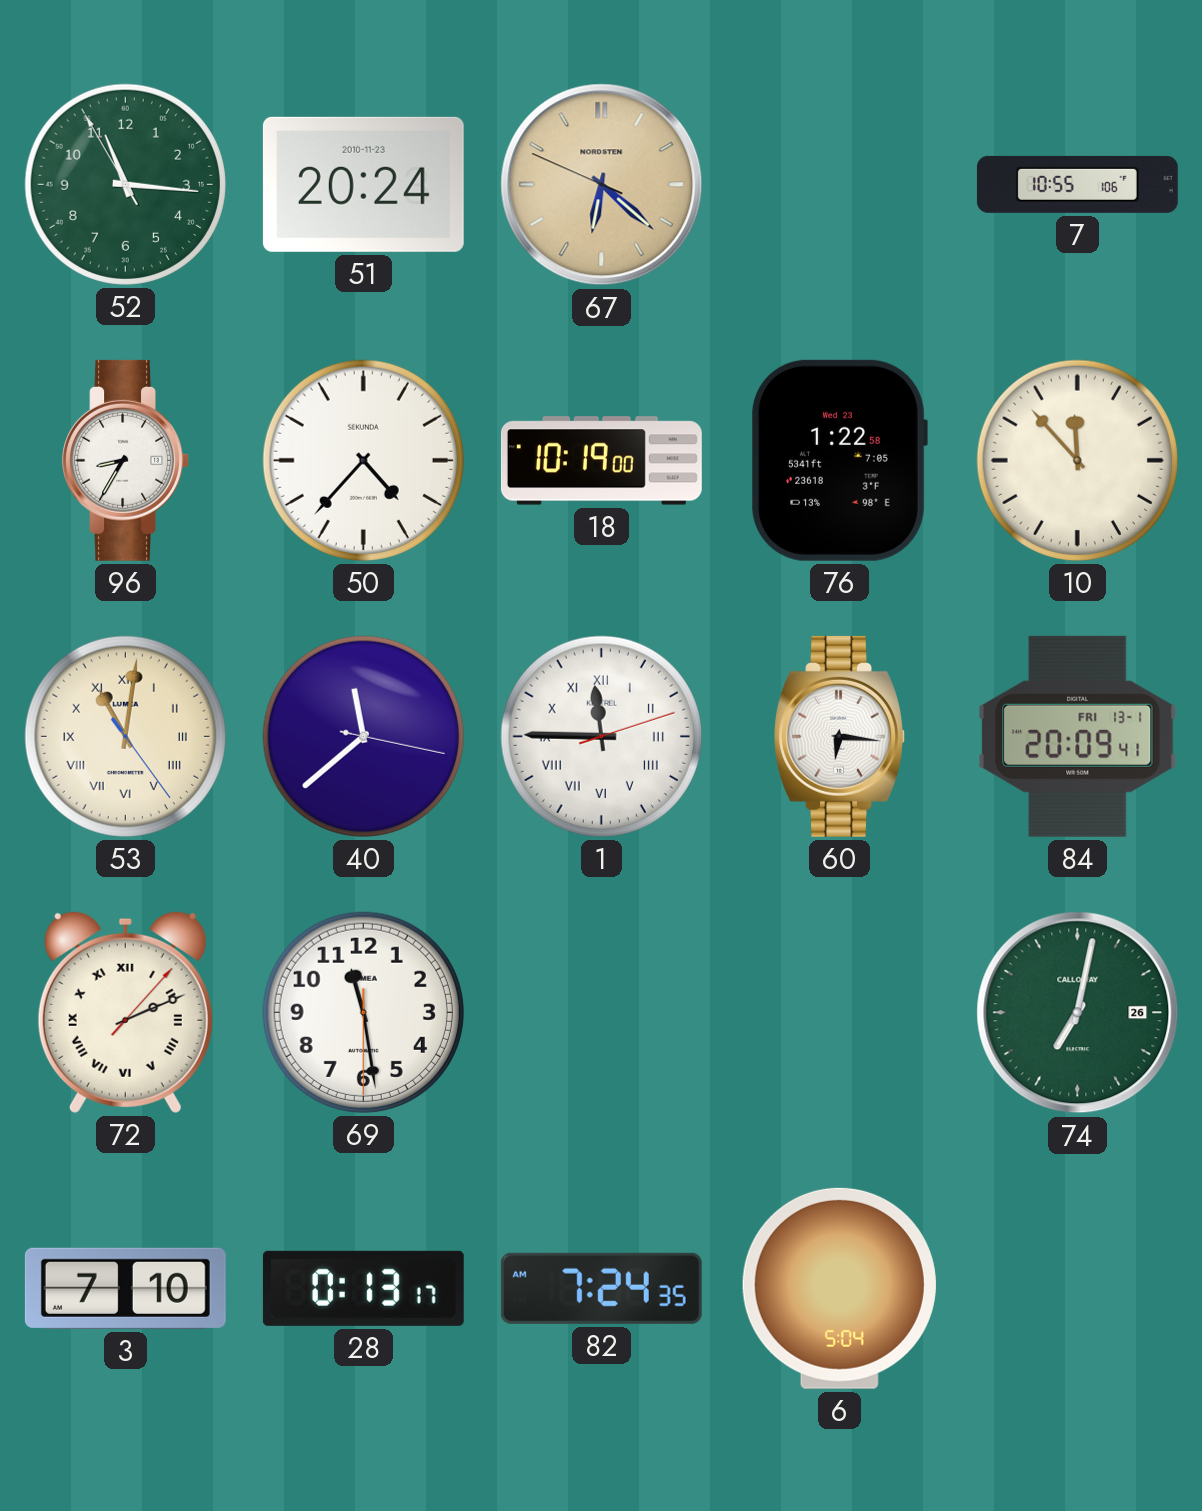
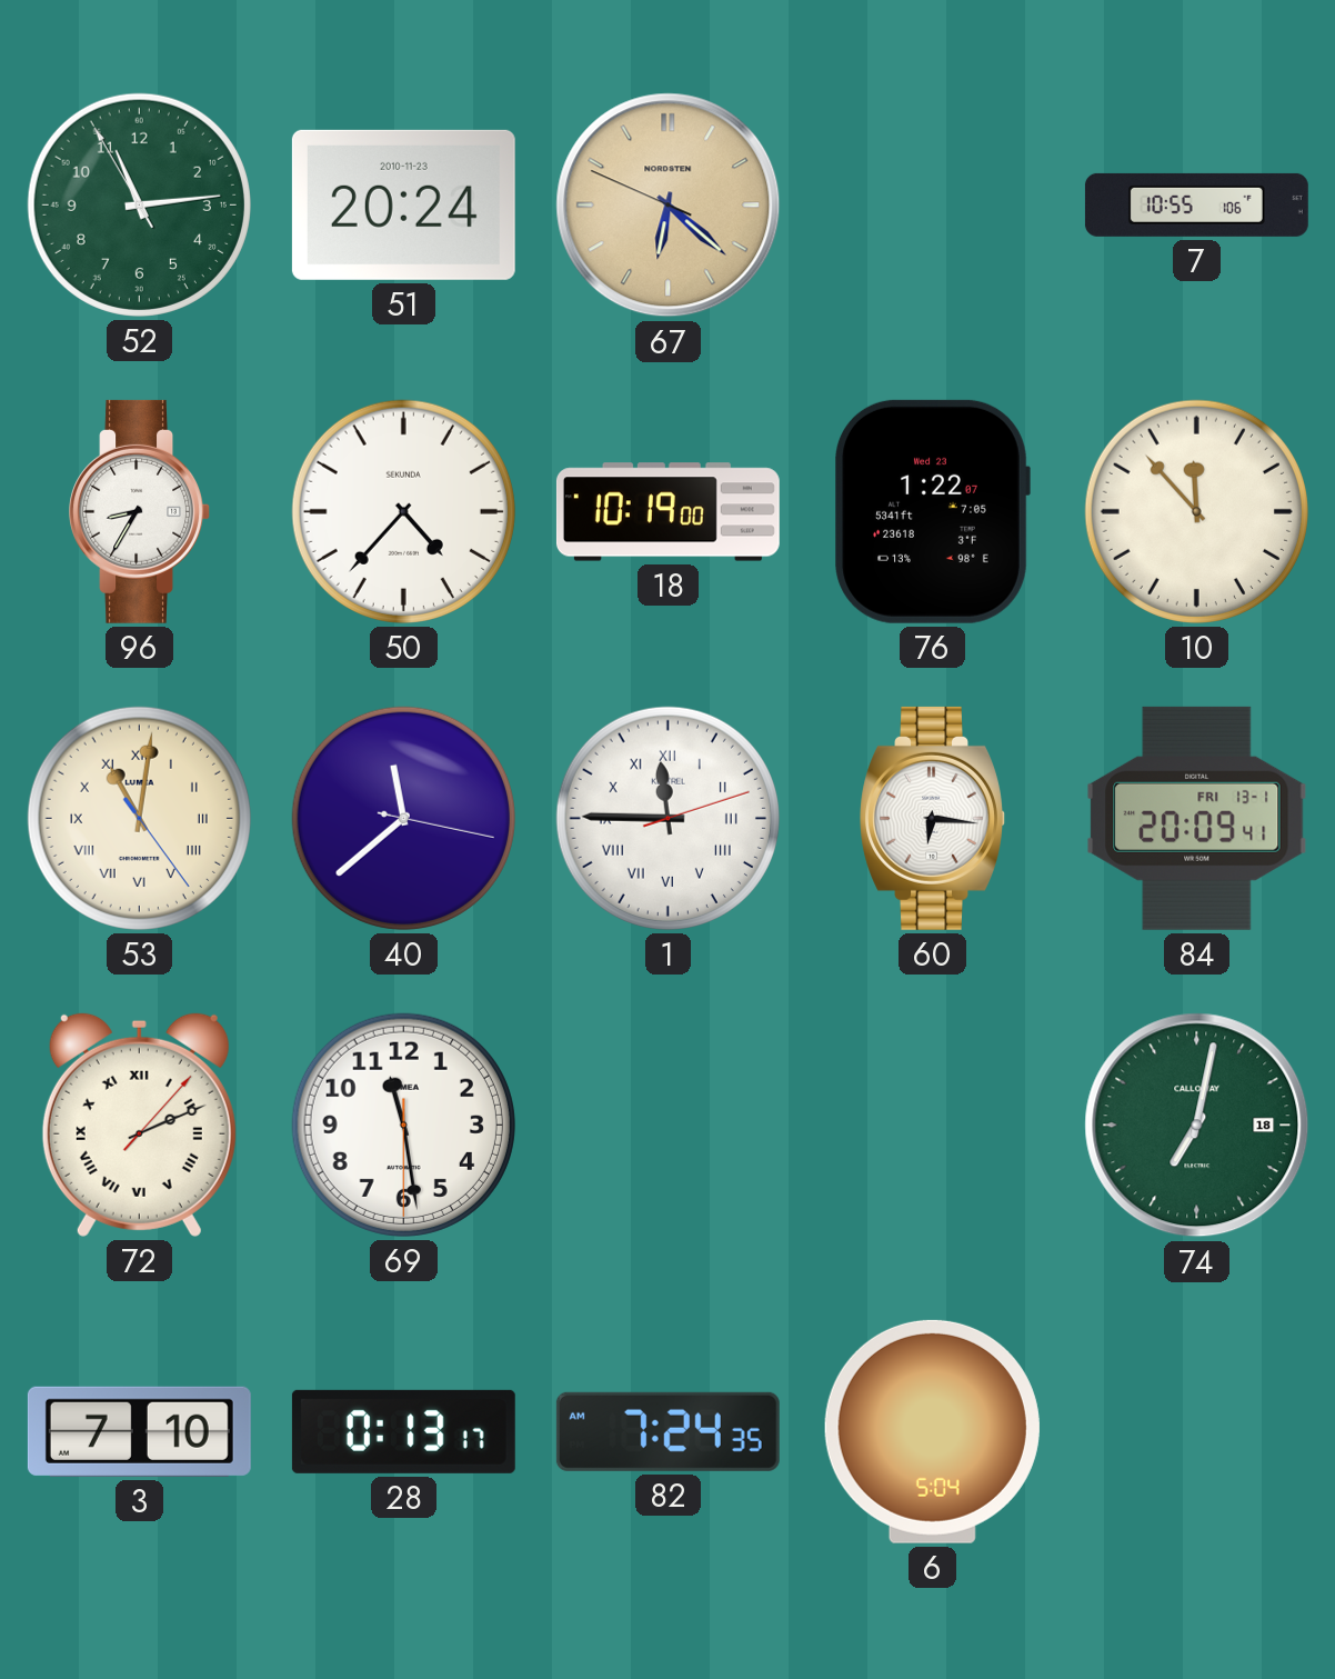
52: 11:15 -> 11:13
76: 1:22:58 -> 1:22:07
74 date: 26 -> 18
